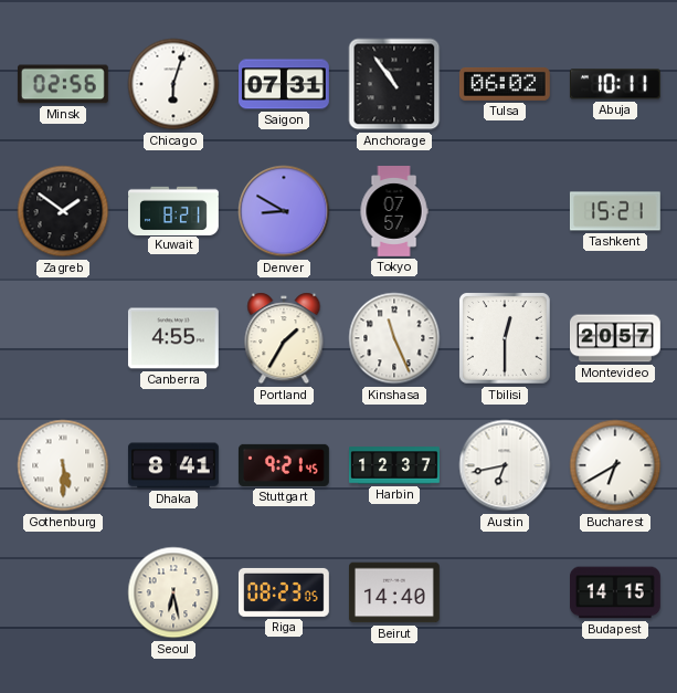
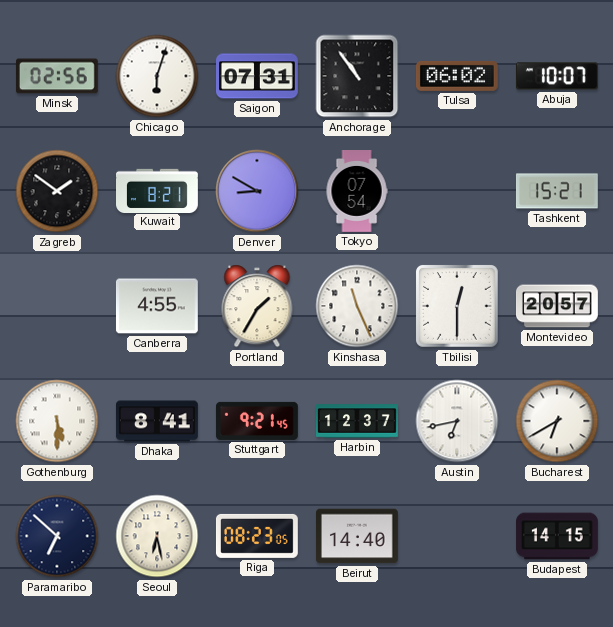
Abuja: 10:11 -> 10:07
Tokyo: 07:57 -> 07:54
Paramaribo: none -> 6:52
